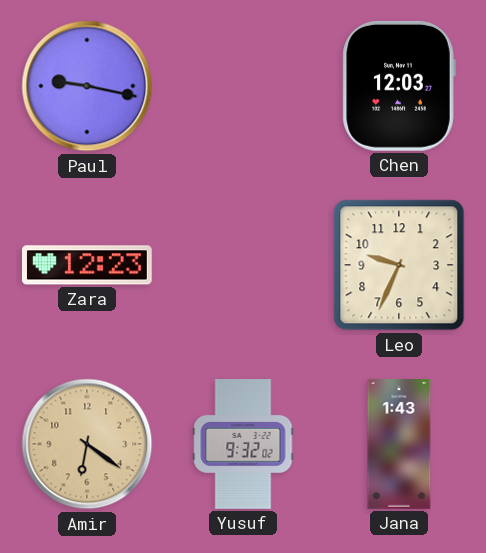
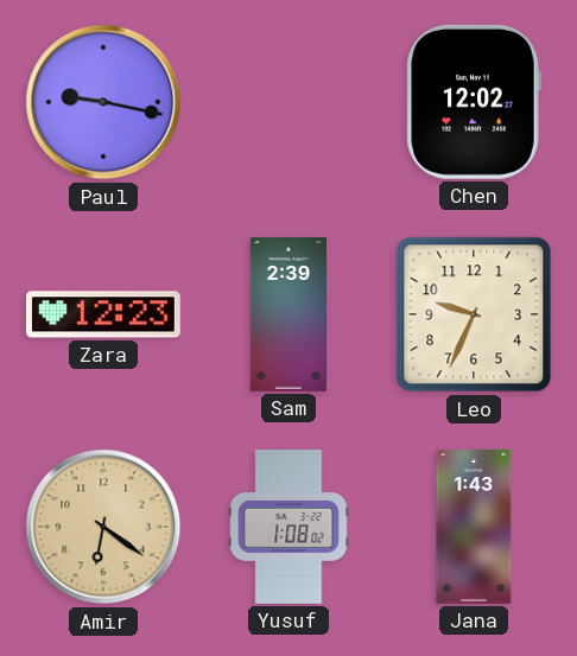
Chen: 12:03 -> 12:02
Sam: none -> 2:39
Yusuf: 9:32 -> 1:08
